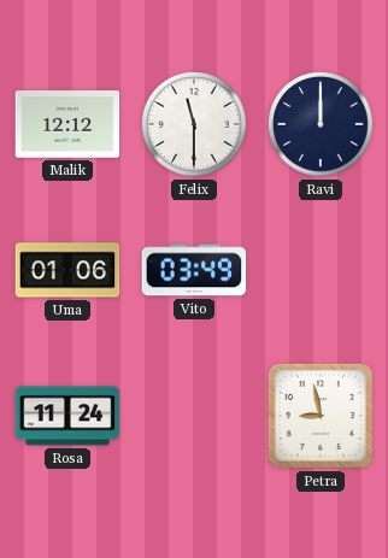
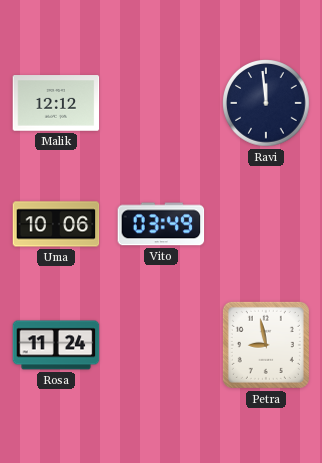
Felix: 11:30 -> none
Ravi: 12:00 -> 11:59
Uma: 01:06 -> 10:06
